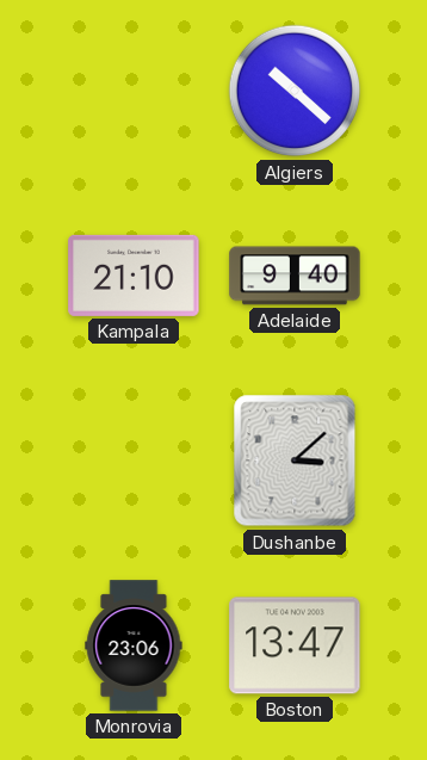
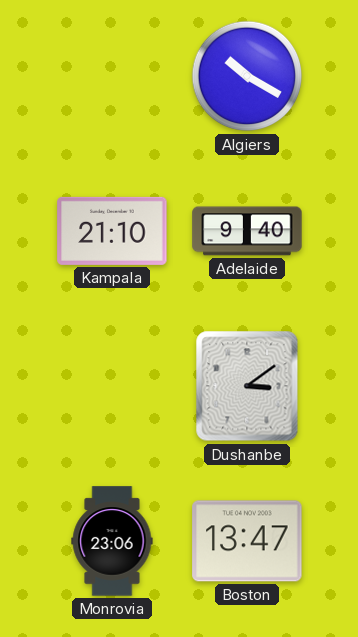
Algiers: 10:22 -> 10:20
Dushanbe: 3:08 -> 3:09
